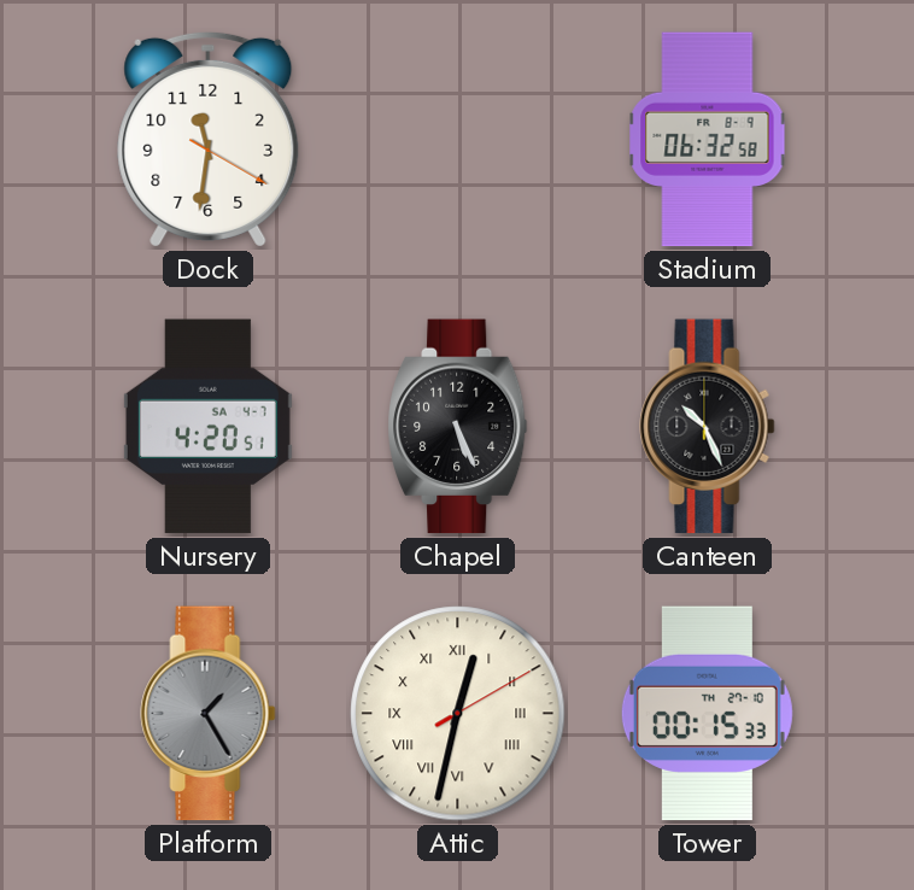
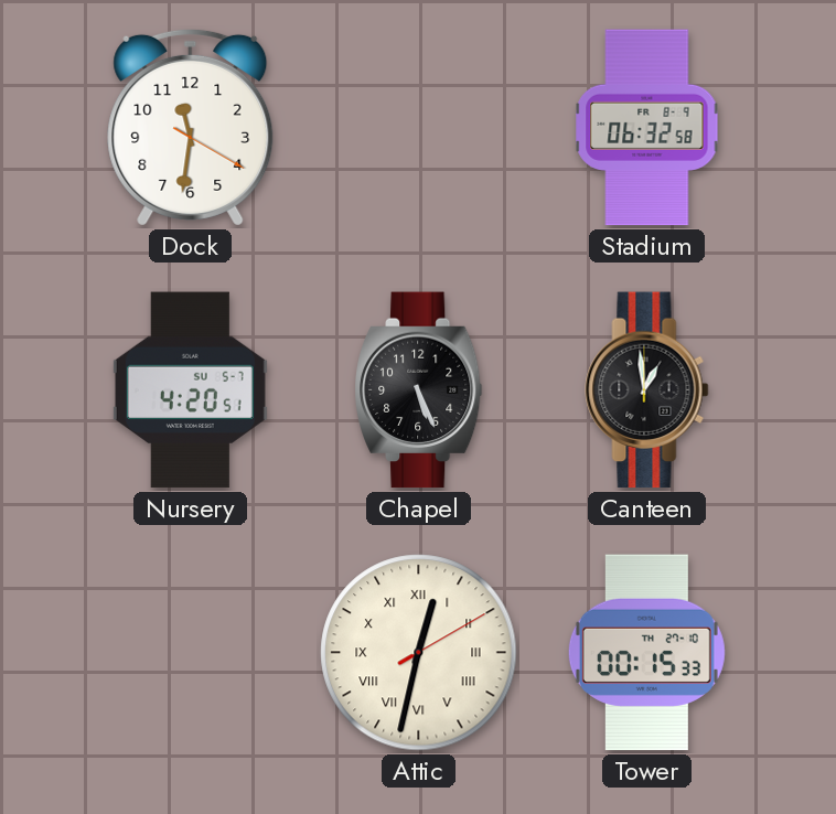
Nursery date: SA 4-7 -> SU 5-7
Canteen: 10:26 -> 12:59
Platform: 1:25 -> none
